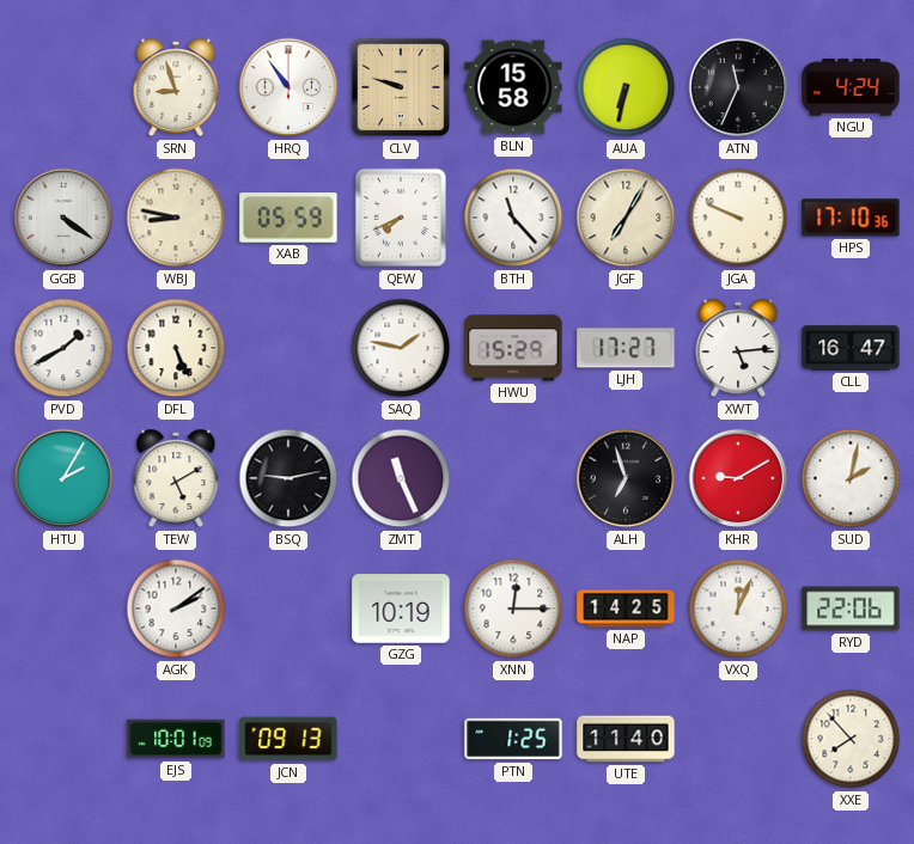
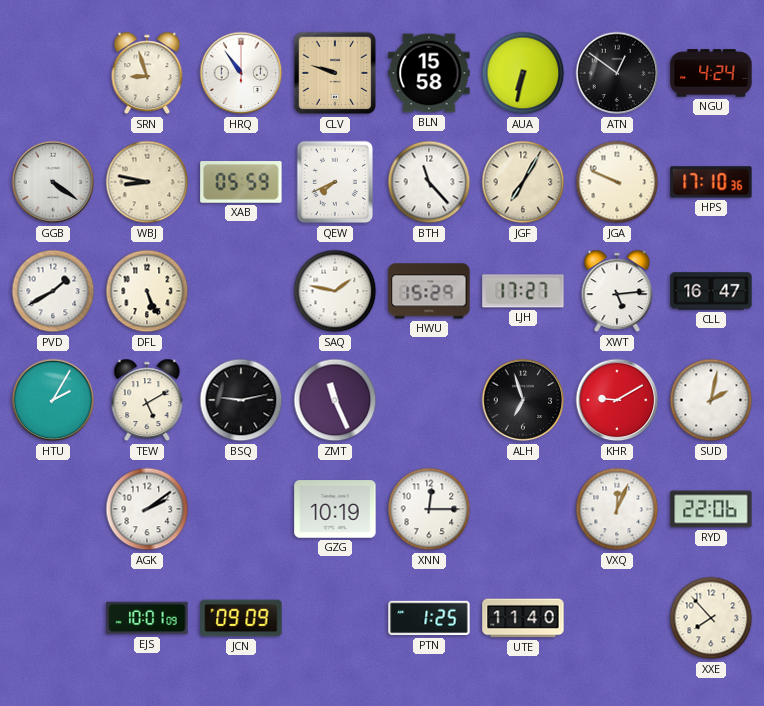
ATN: 11:34 -> 12:51
NAP: 14:25 -> none
JCN: 09:13 -> 09:09
